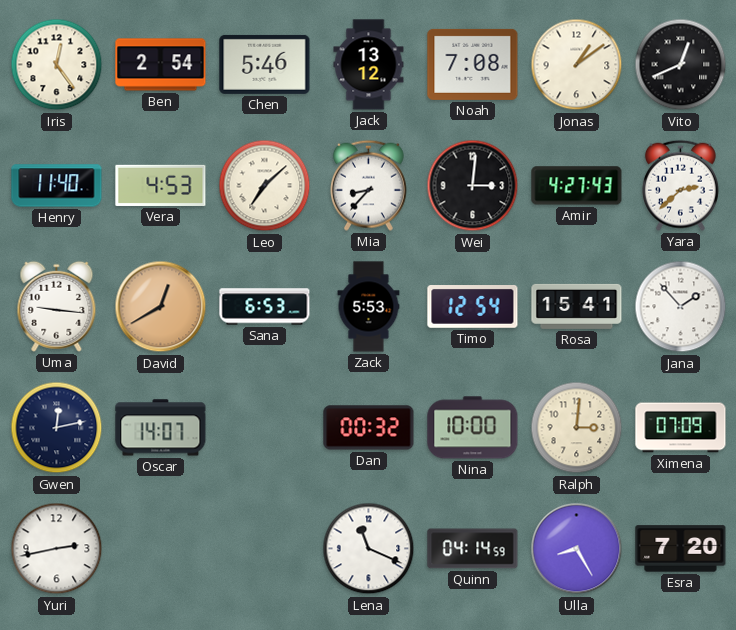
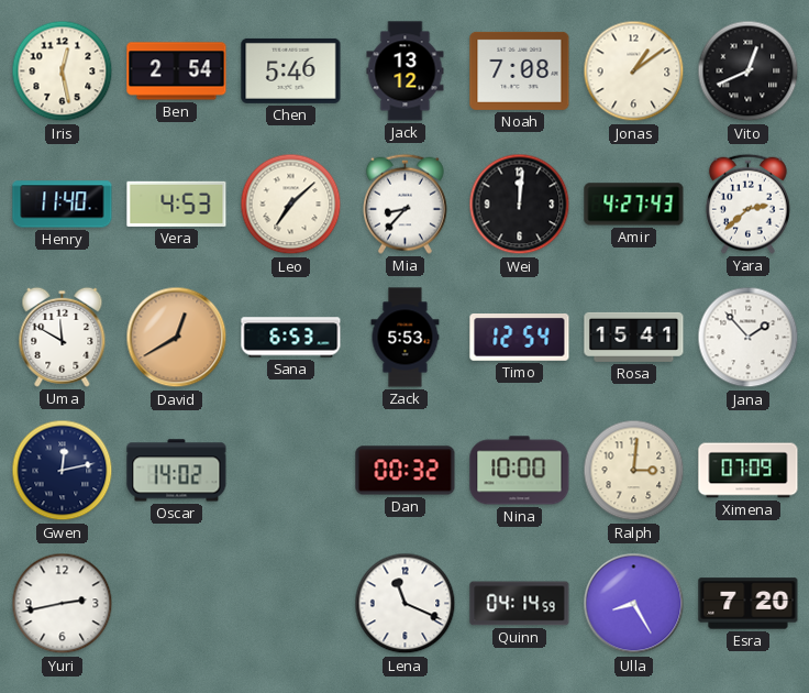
Iris: 12:24 -> 12:28
Wei: 3:01 -> 12:01
Uma: 9:16 -> 11:50
Oscar: 14:07 -> 14:02
